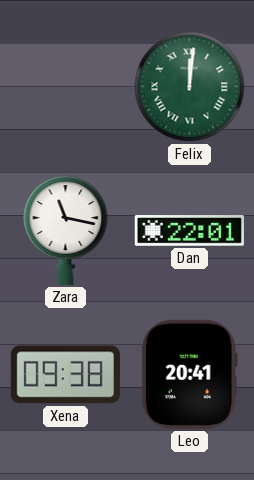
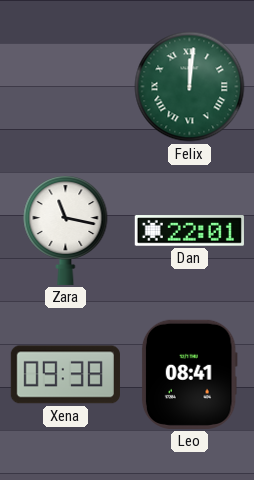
Leo: 20:41 -> 08:41
